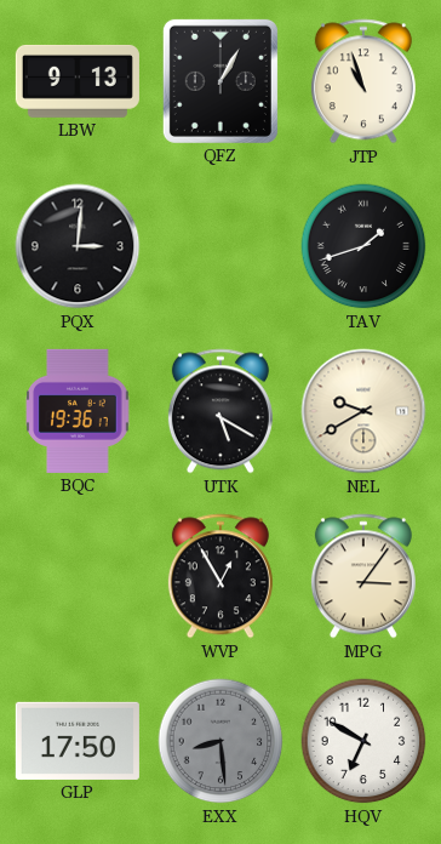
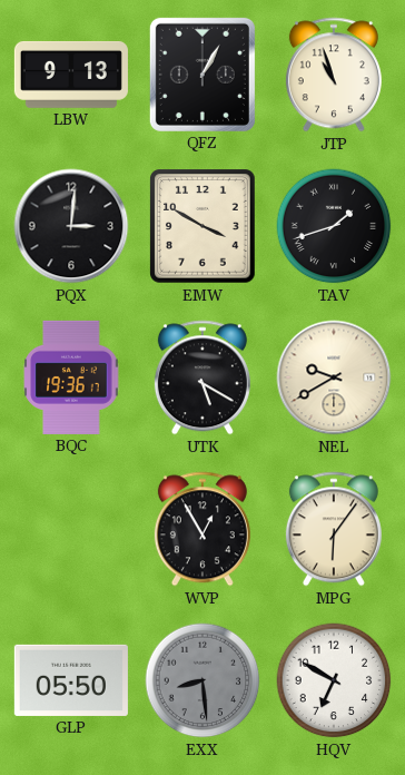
EMW: none -> 3:50
MPG: 3:06 -> 6:06
GLP: 17:50 -> 05:50
